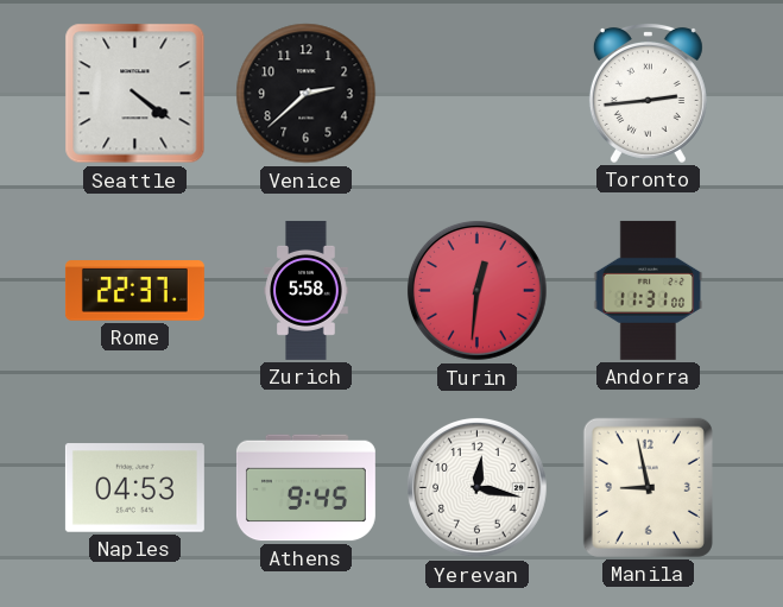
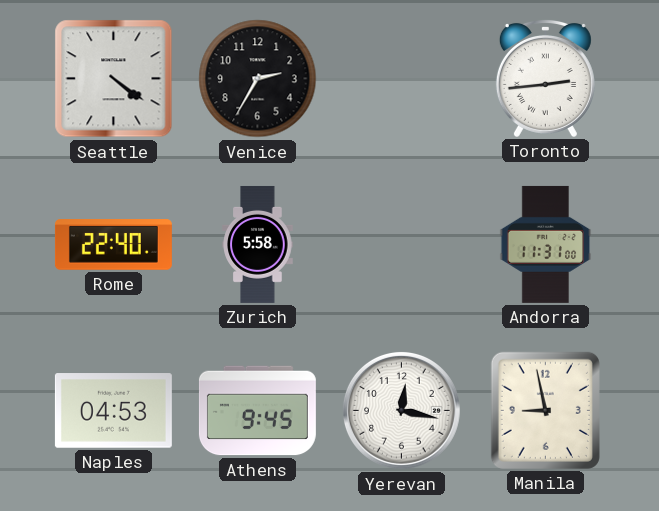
Venice: 2:38 -> 2:35
Rome: 22:37 -> 22:40
Turin: 12:31 -> none
